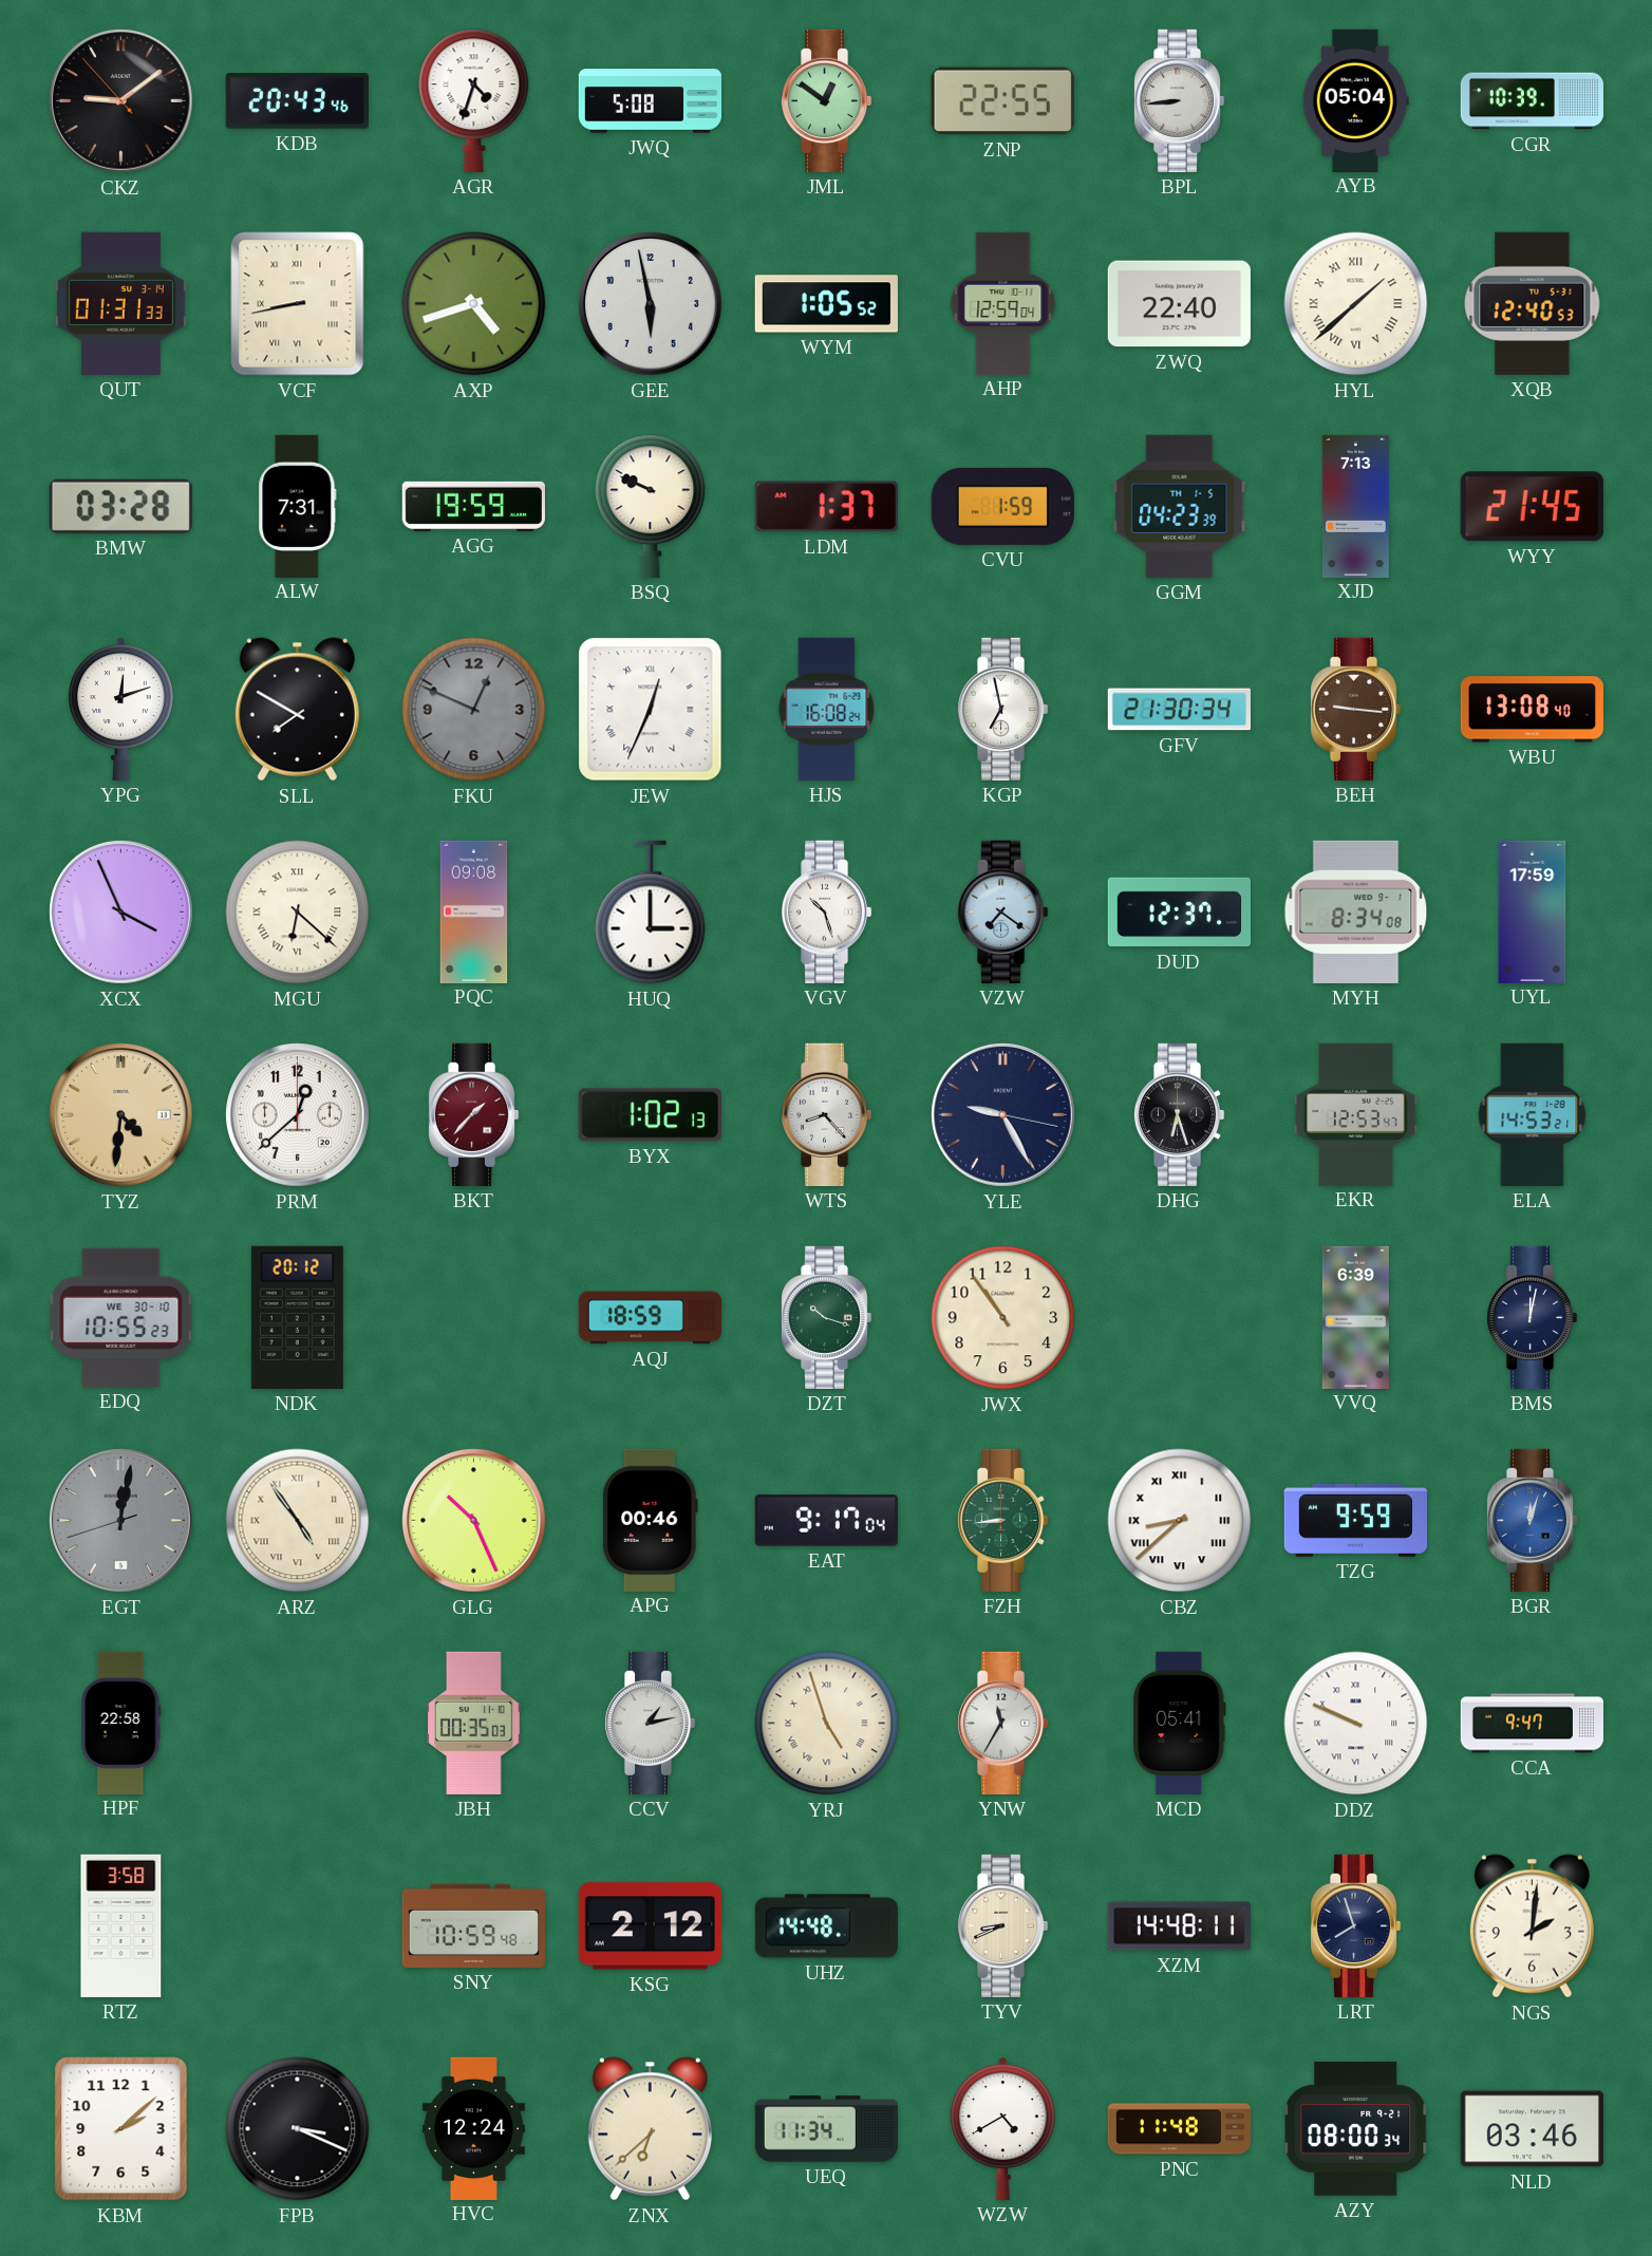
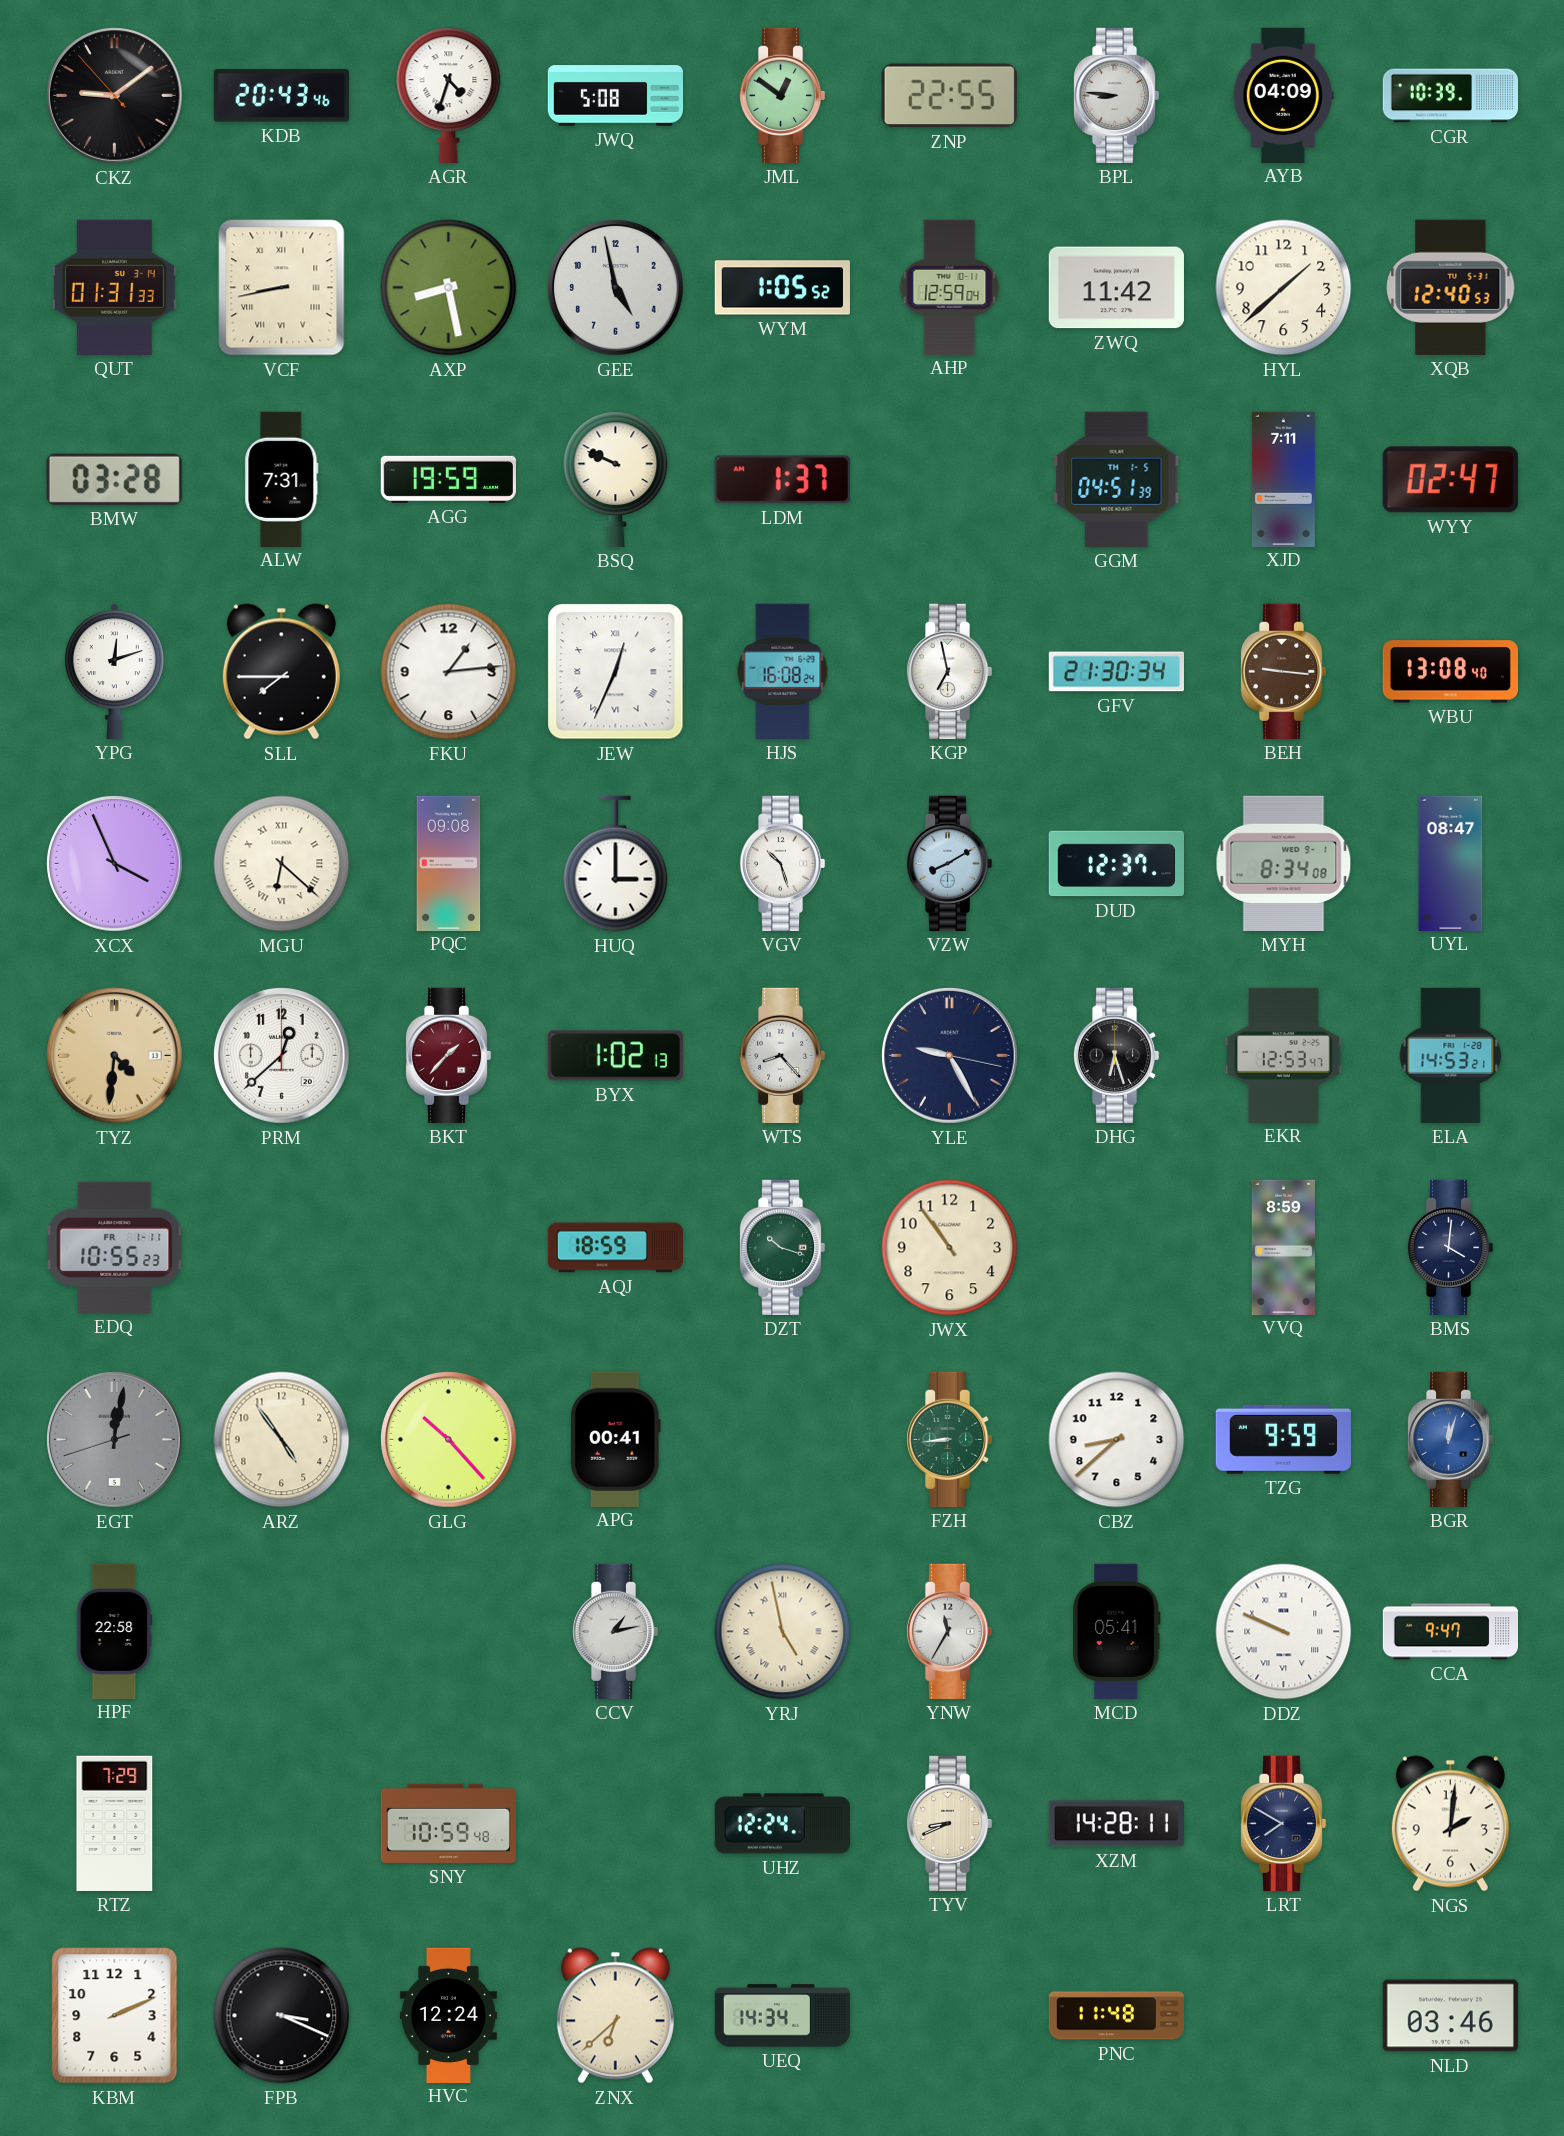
BPL: 8:44 -> 8:46
AYB: 05:04 -> 04:09
AXP: 4:42 -> 8:28
GEE: 5:58 -> 4:58
ZWQ: 22:40 -> 11:42
HYL numerals: Roman -> Arabic
CVU: 1:59 -> none
GGM: 04:23 -> 04:51
XJD: 7:13 -> 7:11
WYY: 21:45 -> 02:47
SLL: 7:50 -> 7:45
FKU: 12:49 -> 1:14
FKU dial: grey -> white
VZW: 7:21 -> 8:10
UYL: 17:59 -> 08:47
EDQ date: WE 30-10 -> FR 1-11
NDK: 20:12 -> none
VVQ: 6:39 -> 8:59
BMS: 12:02 -> 4:01
ARZ numerals: Roman -> Arabic
GLG: 10:26 -> 10:23
APG: 00:46 -> 00:41
EAT: 9:17 -> none
CBZ numerals: Roman -> Arabic
JBH: 00:35 -> none
YRJ: 4:57 -> 4:58
RTZ: 3:58 -> 7:29
KSG: 2:12 -> none
UHZ: 14:48 -> 12:24
XZM: 14:48 -> 14:28
LRT: 7:57 -> 7:50
KBM: 2:08 -> 2:11
UEQ: 11:34 -> 14:34
WZW: 4:40 -> none
AZY: 08:00 -> none
